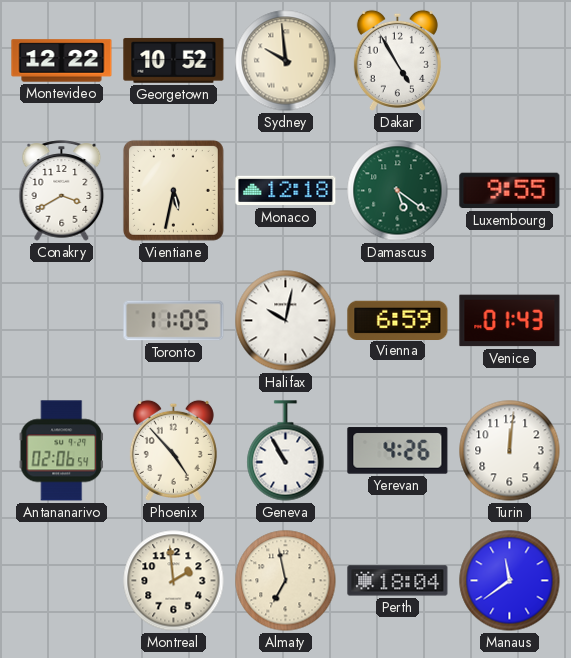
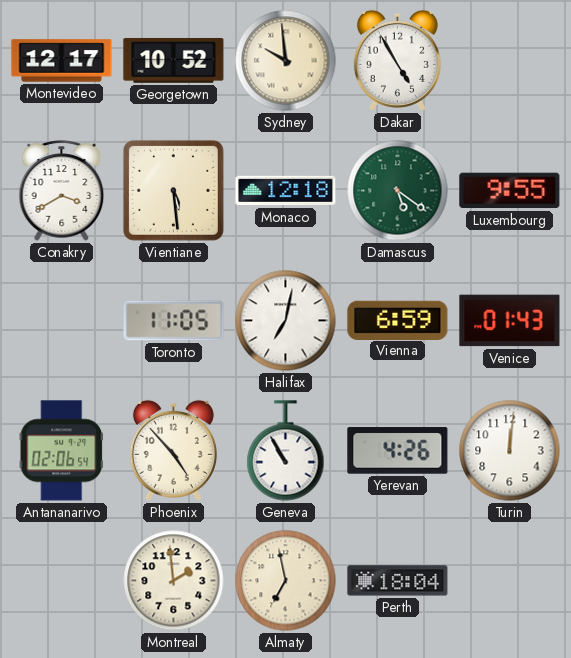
Montevideo: 12:22 -> 12:17
Vientiane: 5:32 -> 5:29
Halifax: 10:02 -> 7:02
Manaus: 11:39 -> none
